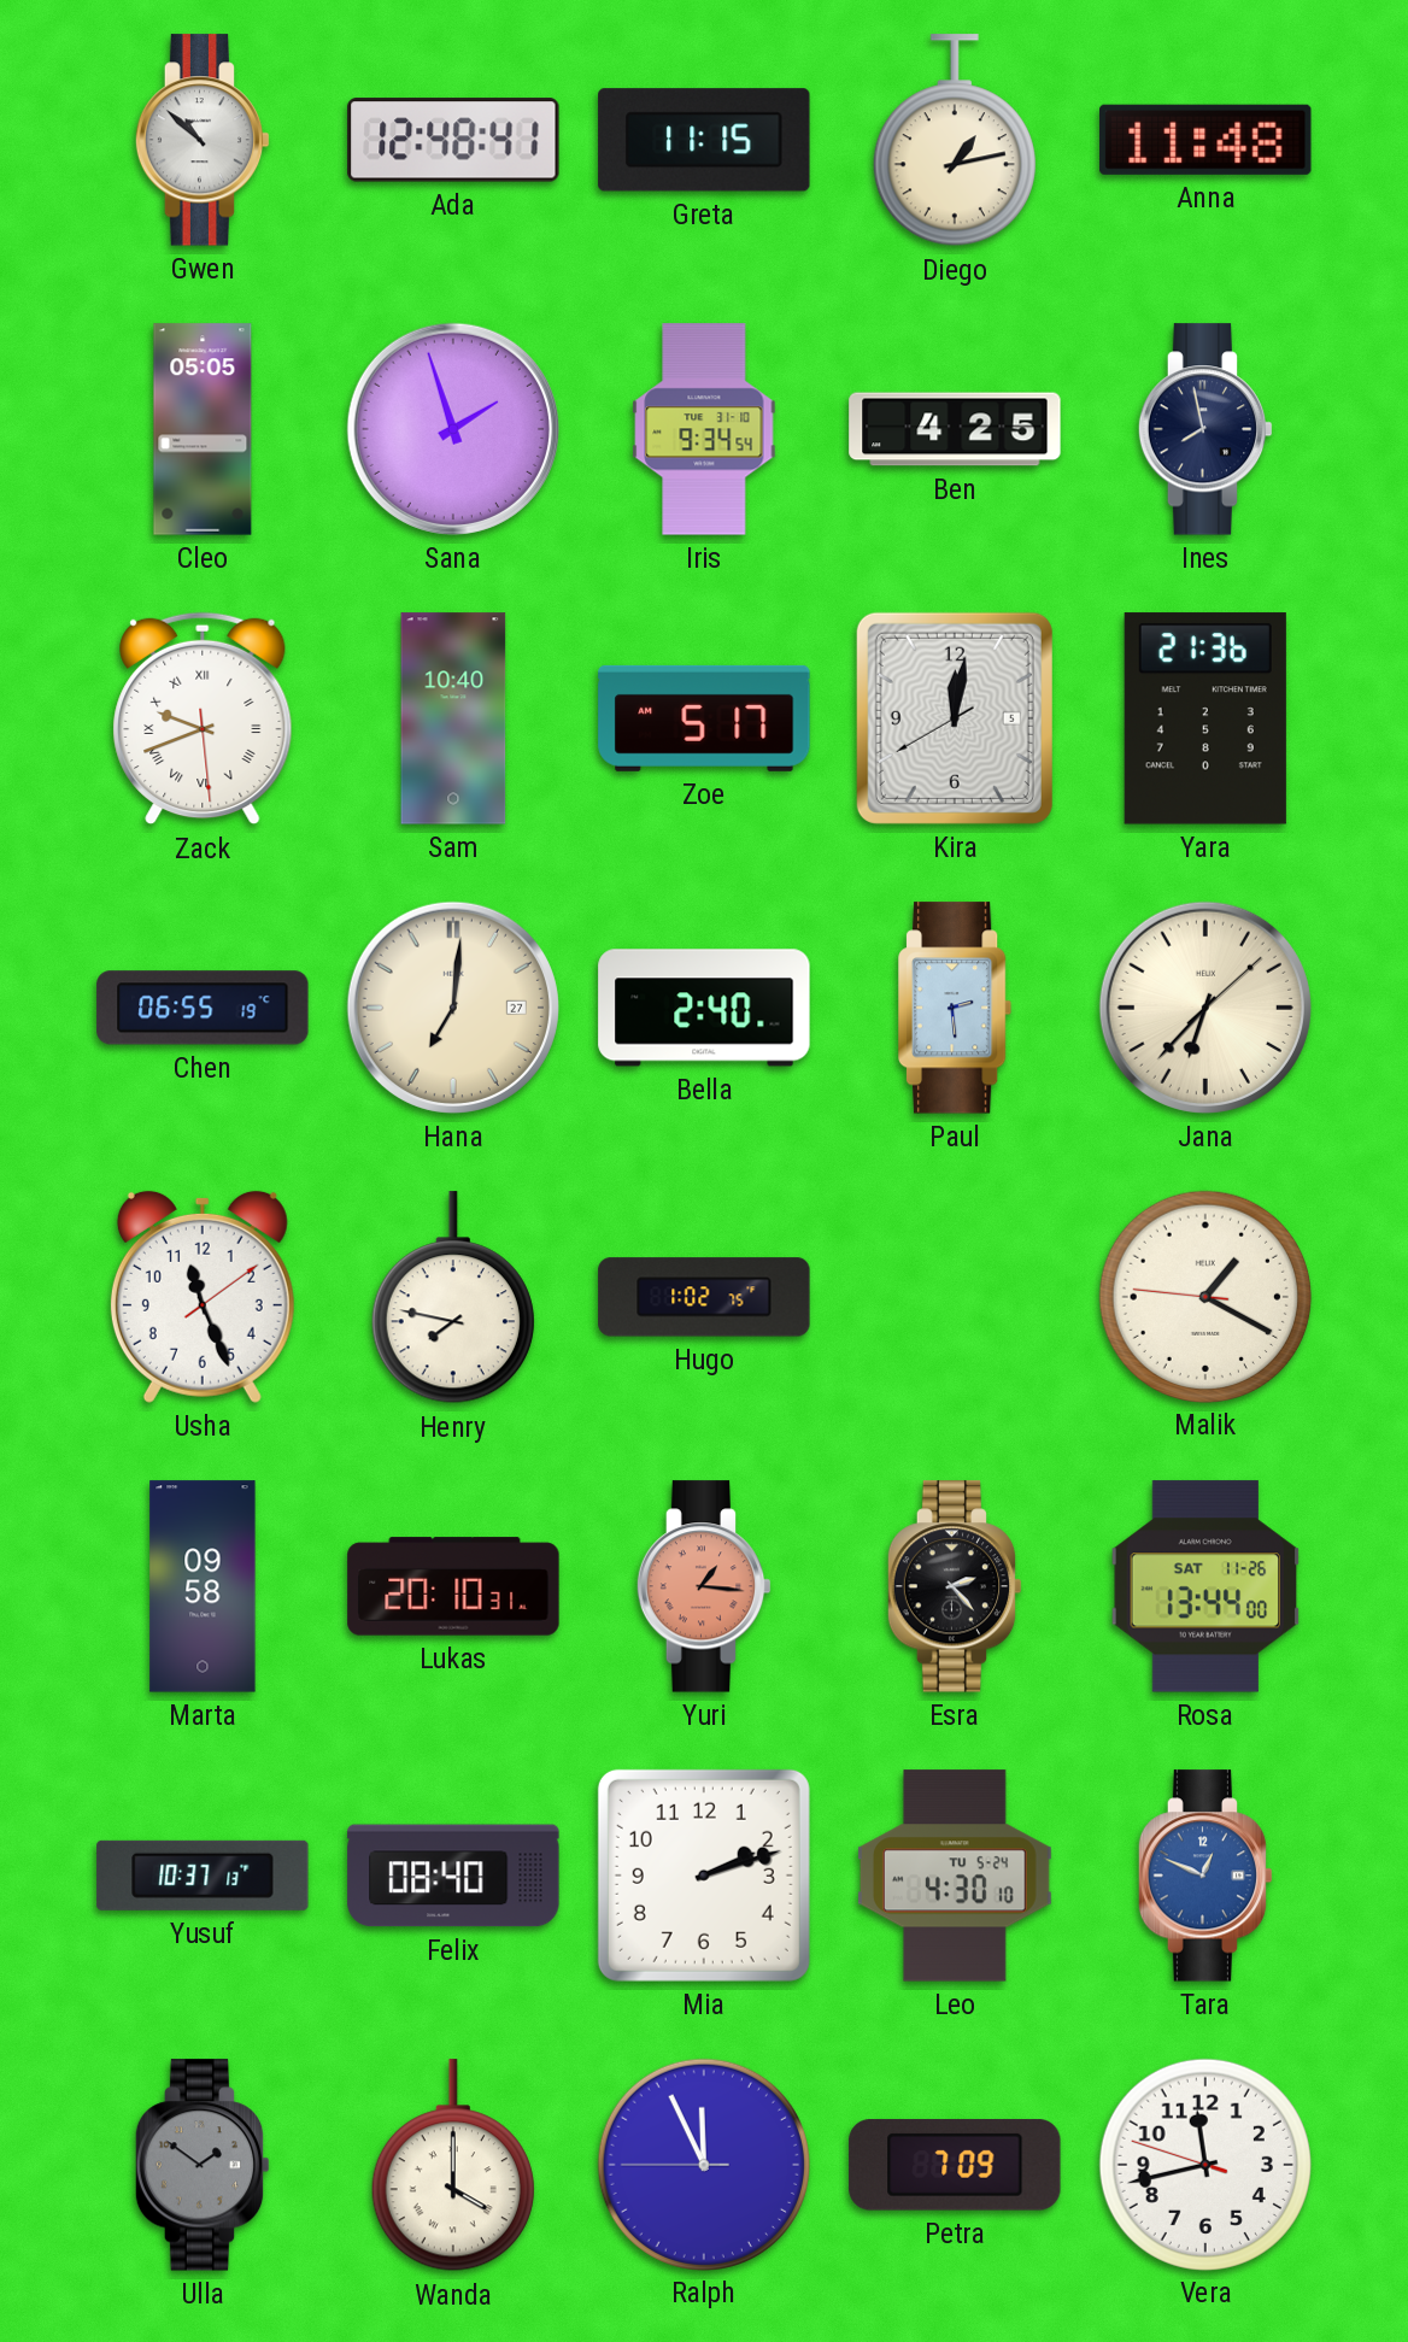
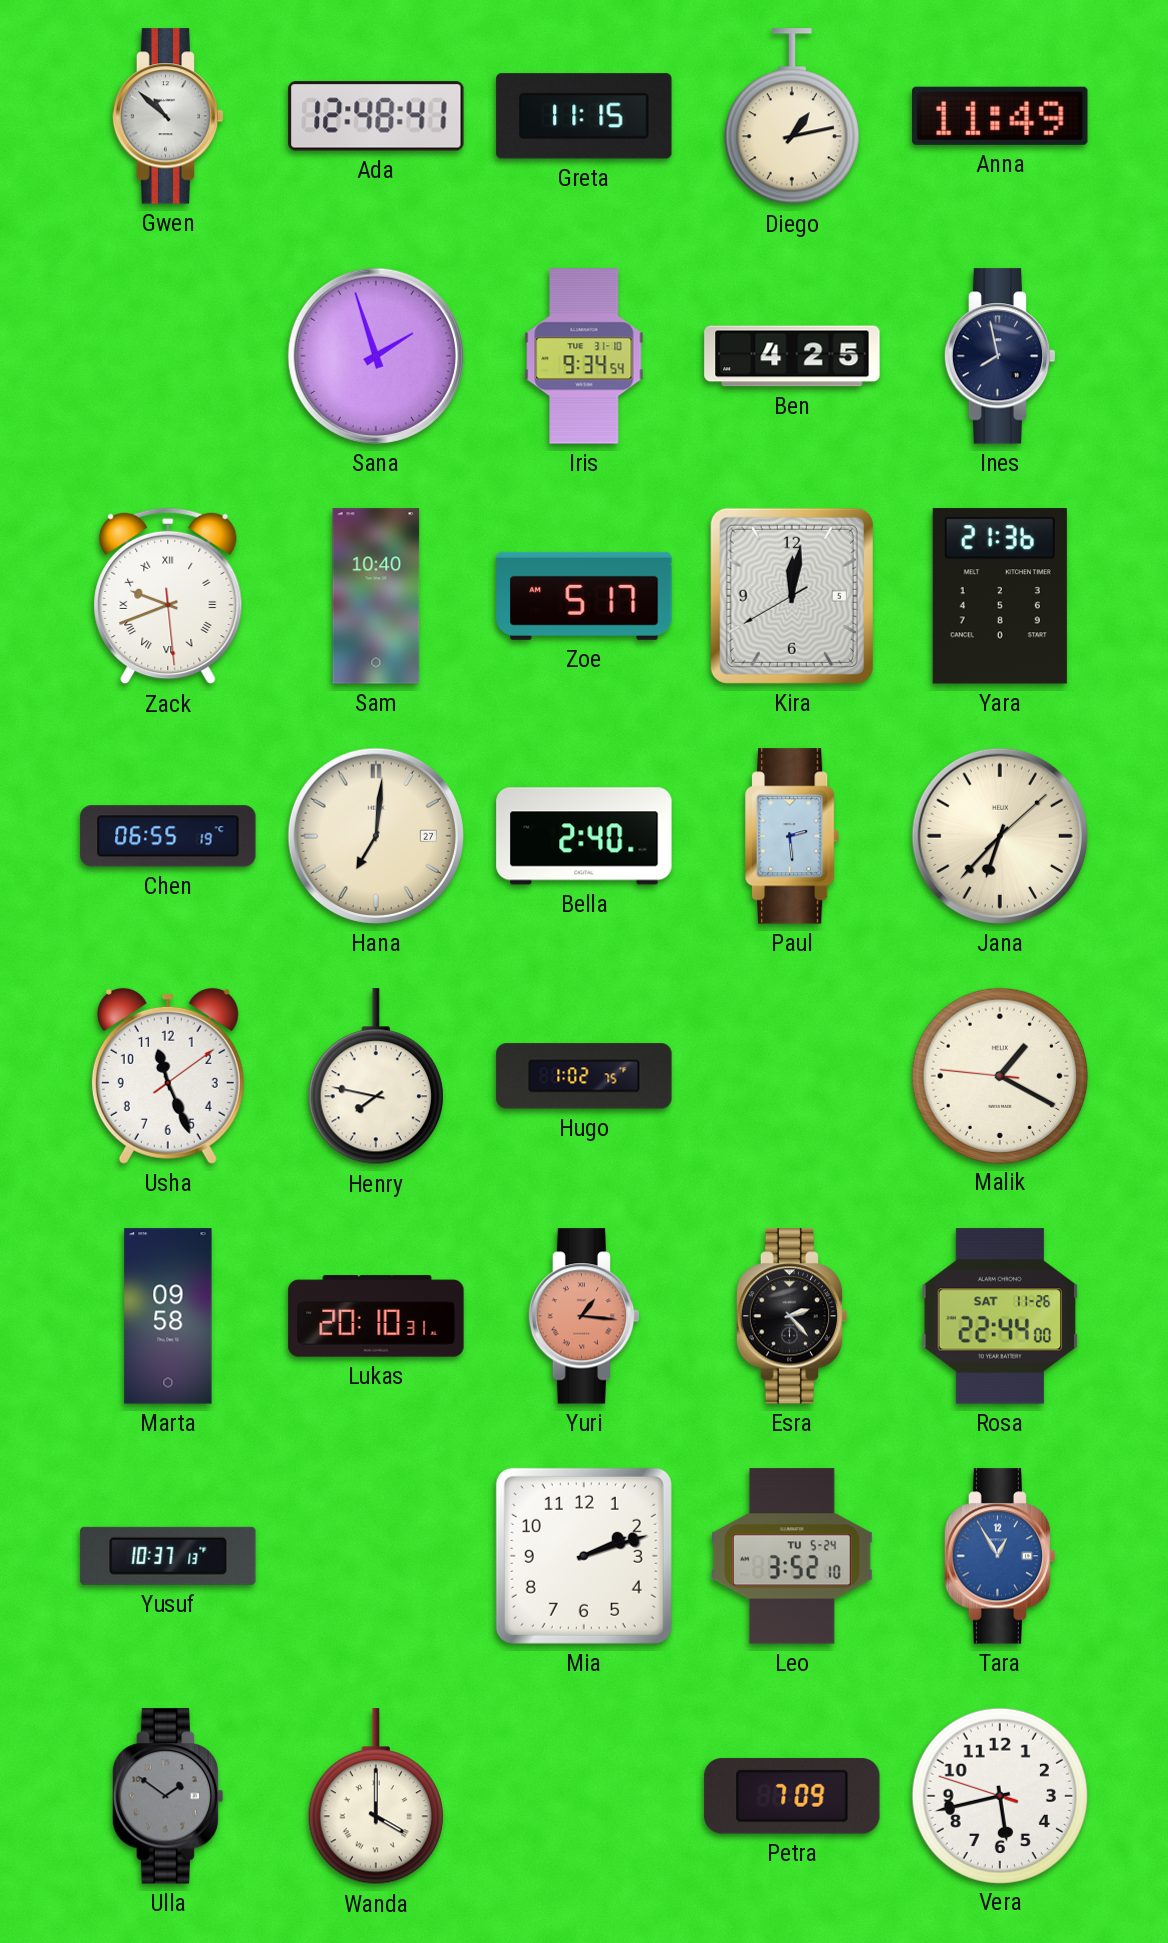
Anna: 11:48 -> 11:49
Cleo: 05:05 -> none
Rosa: 13:44 -> 22:44
Felix: 08:40 -> none
Leo: 4:30 -> 3:52
Tara: 12:49 -> 12:55
Ralph: 11:55 -> none
Vera: 11:42 -> 5:42
